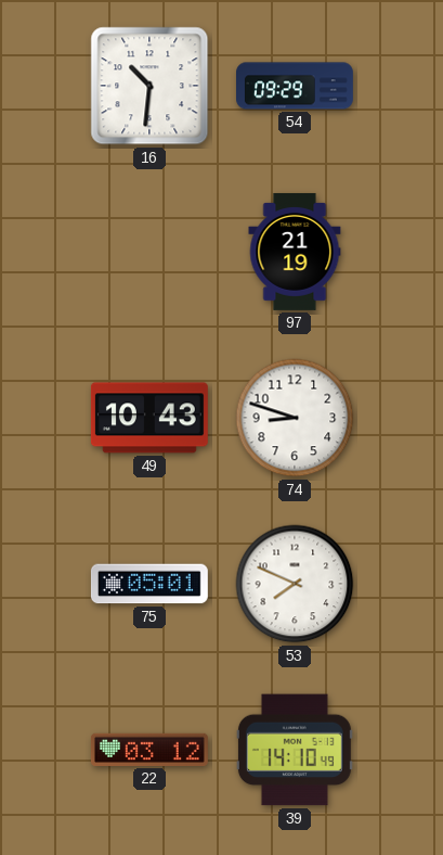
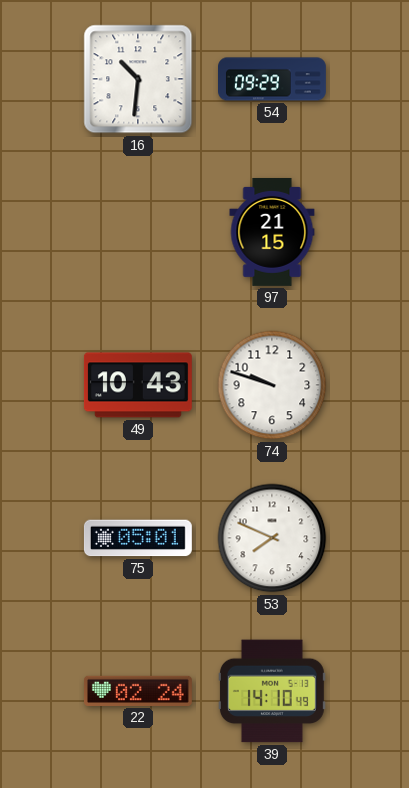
97: 21:19 -> 21:15
74: 8:48 -> 9:48
22: 03:12 -> 02:24
